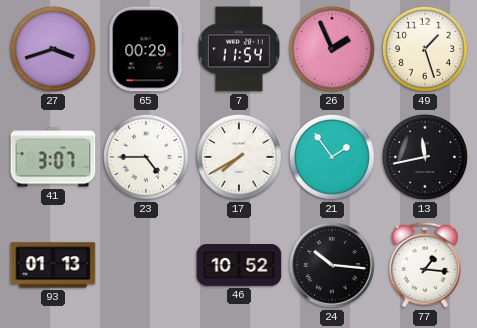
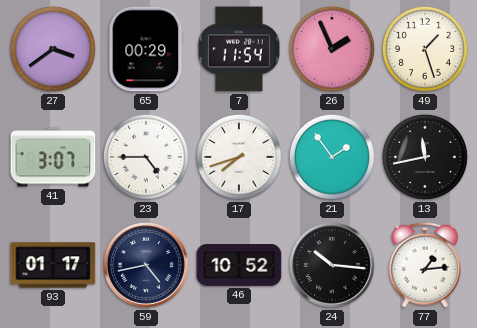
27: 3:42 -> 3:39
17: 7:40 -> 7:42
93: 01:13 -> 01:17
59: none -> 4:43
77: 1:16 -> 1:14
